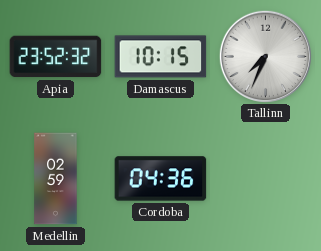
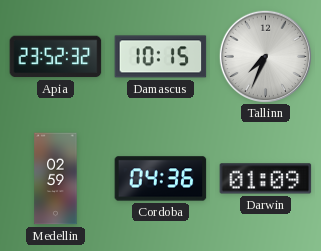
Darwin: none -> 01:09
